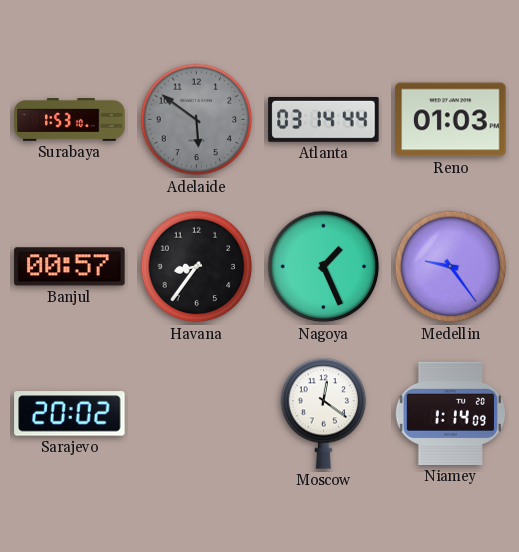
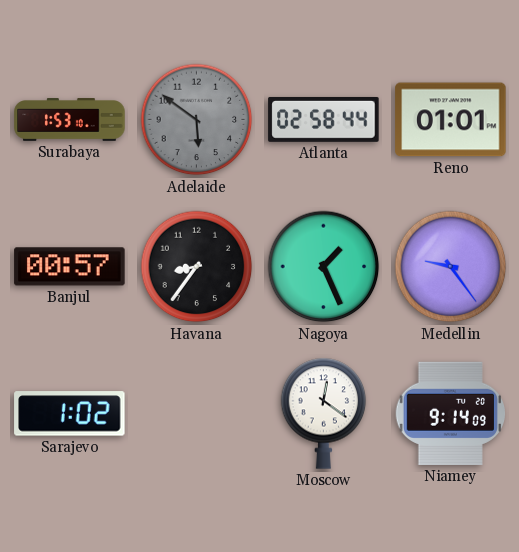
Atlanta: 03:14 -> 02:58
Reno: 01:03 -> 01:01
Sarajevo: 20:02 -> 1:02
Niamey: 1:14 -> 9:14
